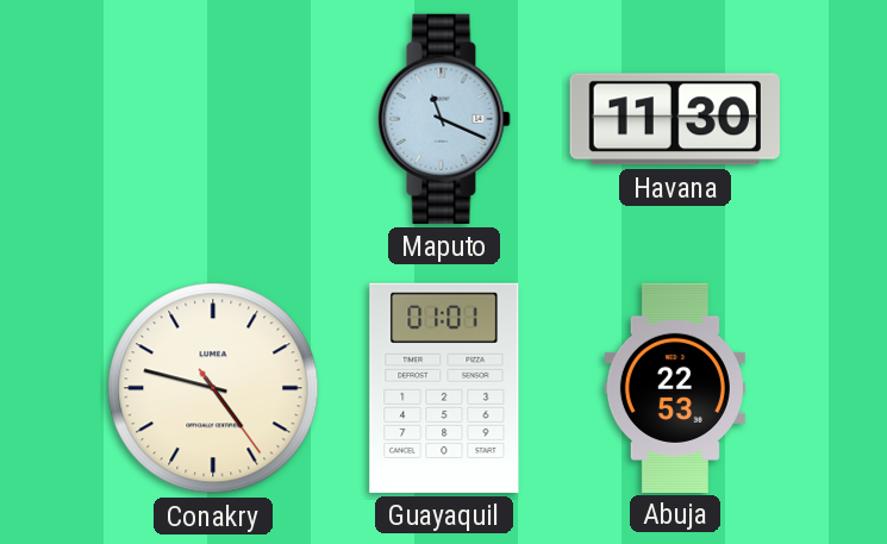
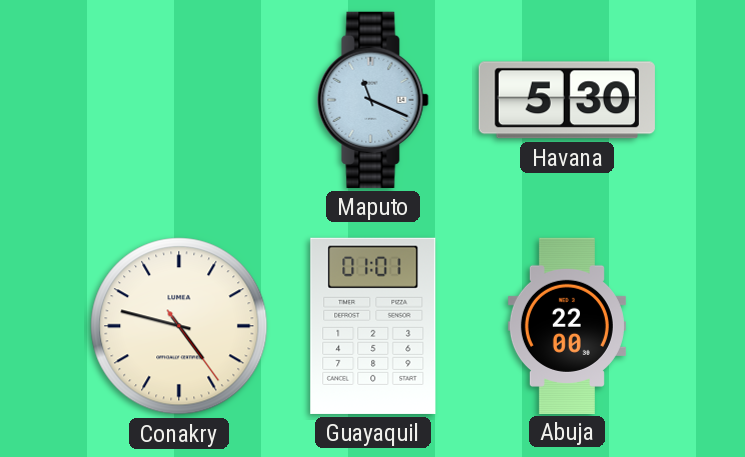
Havana: 11:30 -> 5:30
Abuja: 22:53 -> 22:00
